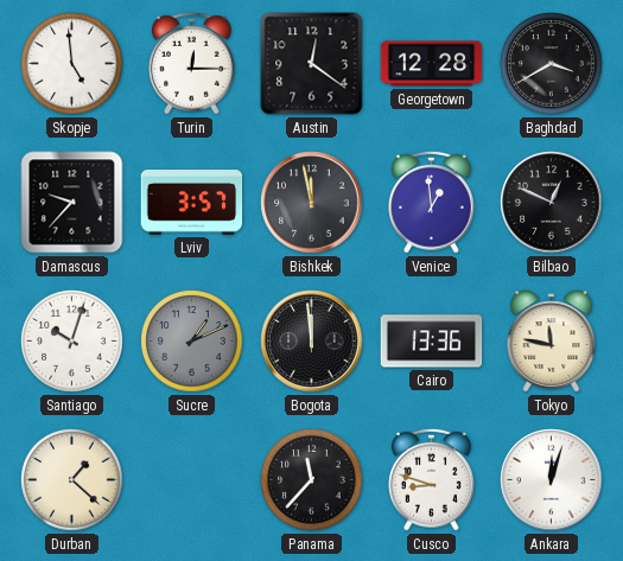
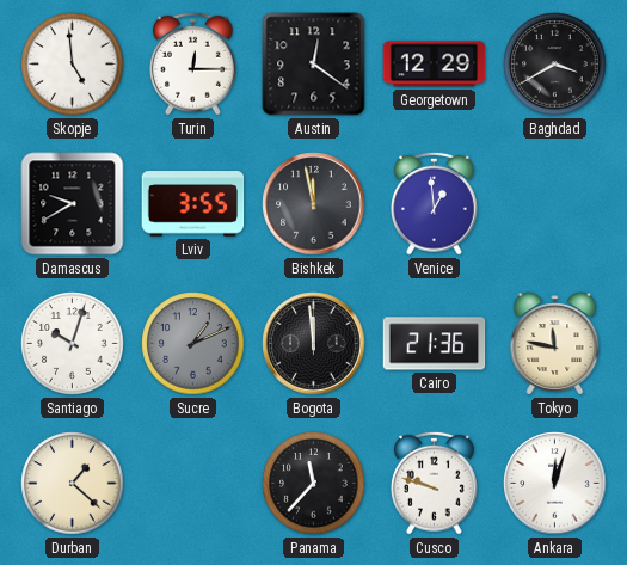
Georgetown: 12:28 -> 12:29
Damascus: 9:37 -> 9:40
Lviv: 3:57 -> 3:55
Bilbao: 12:49 -> none
Cairo: 13:36 -> 21:36
Cusco: 8:48 -> 9:48
